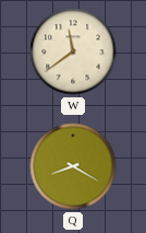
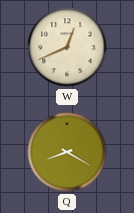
W: 11:39 -> 12:41
